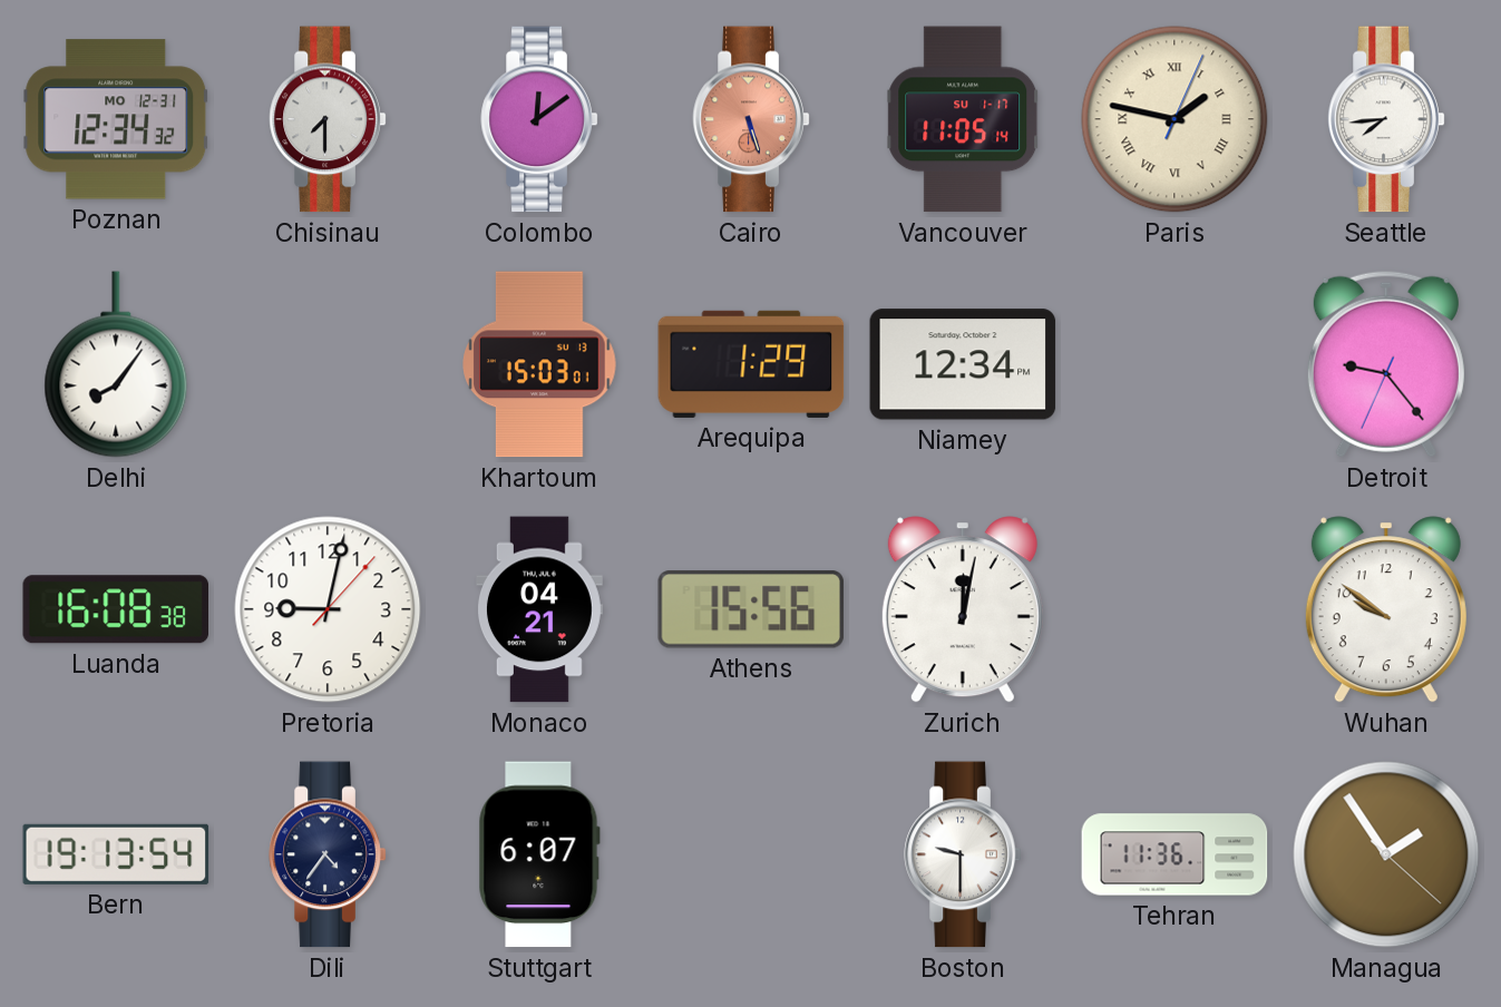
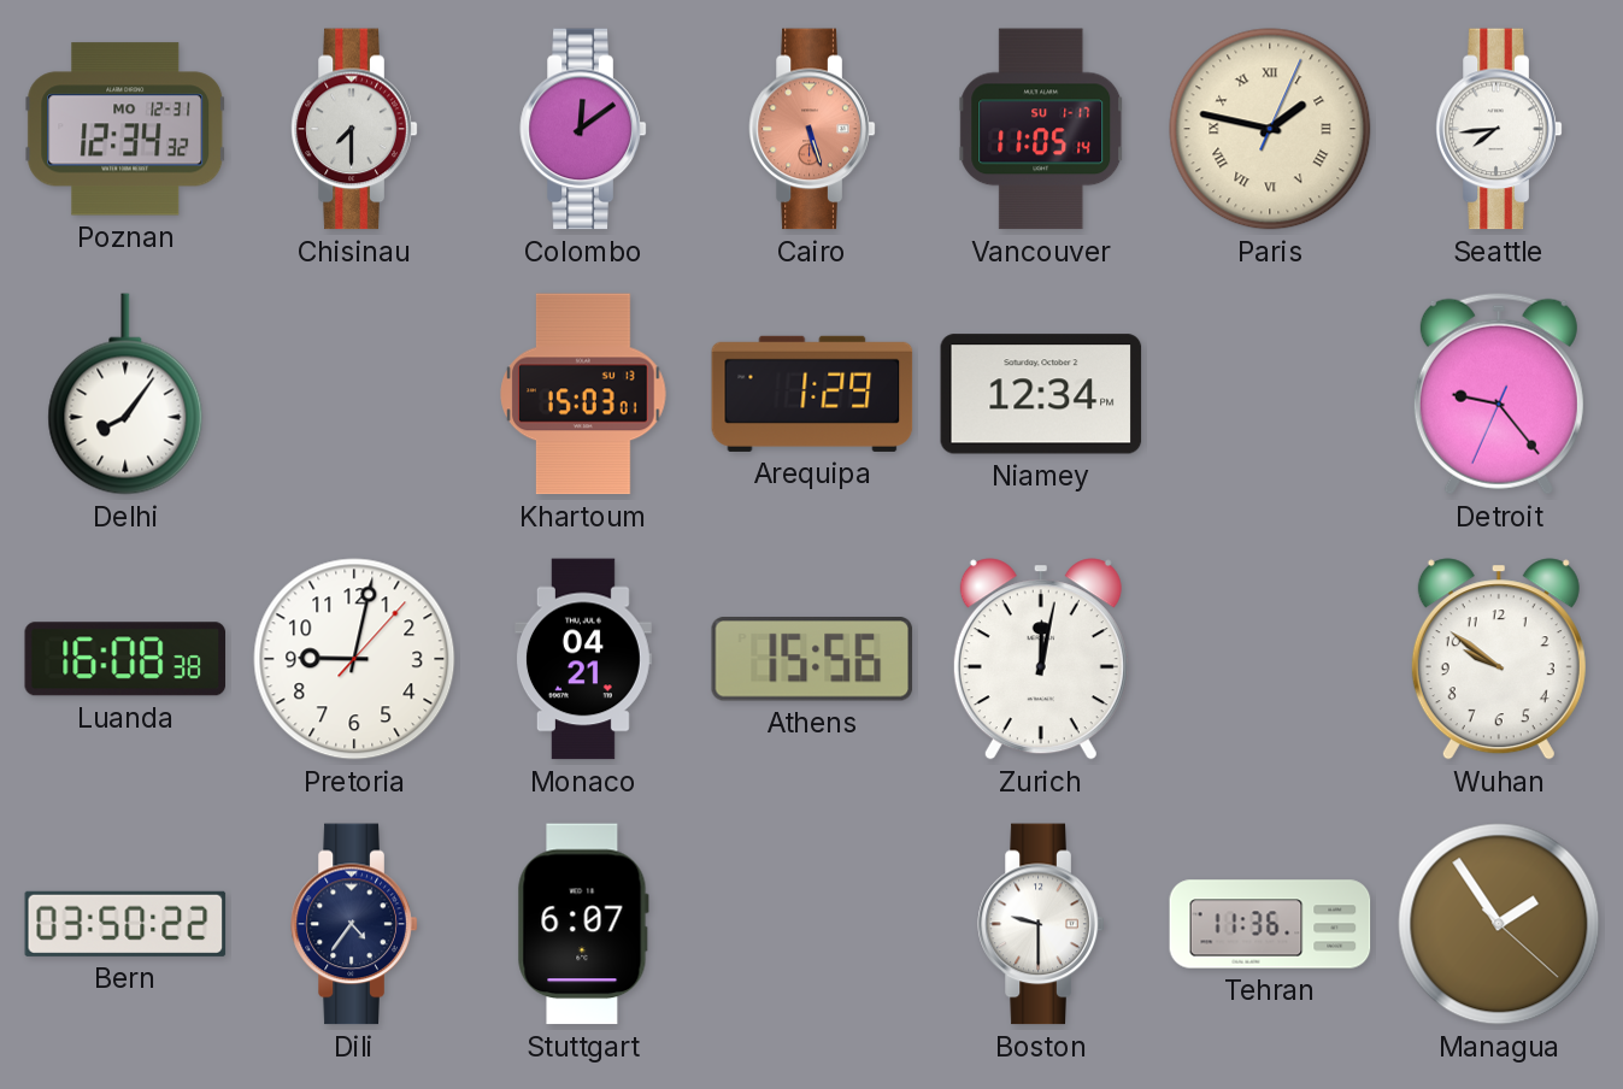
Bern: 19:13 -> 03:50
